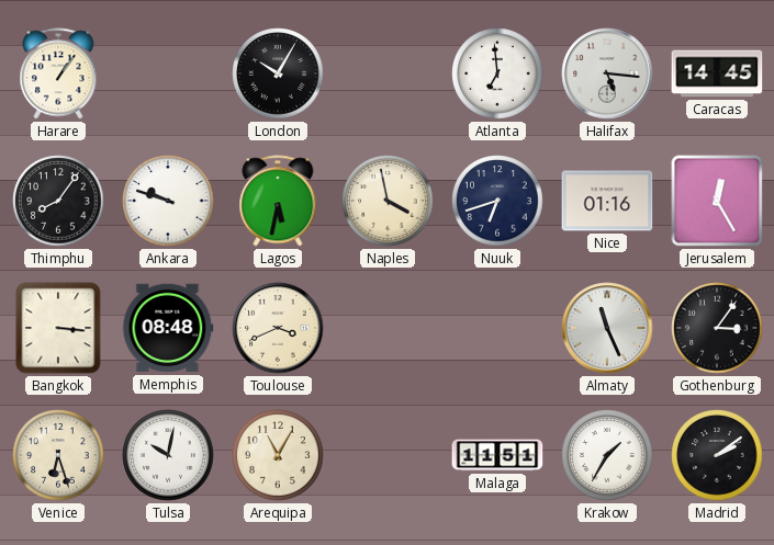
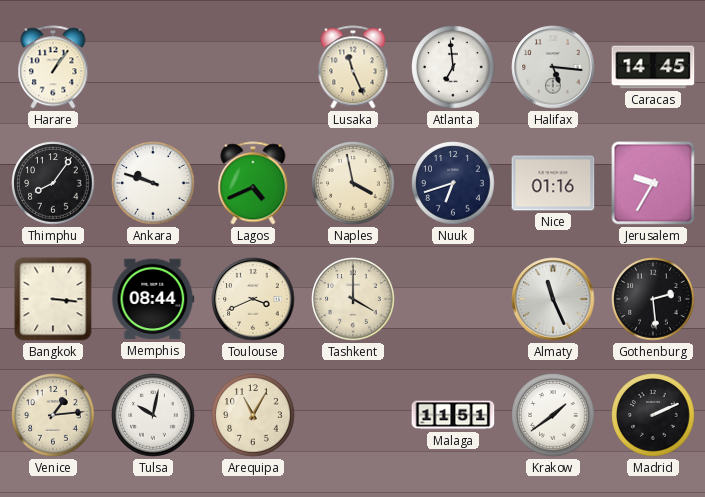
London: 10:05 -> none
Lusaka: none -> 11:26
Lagos: 5:32 -> 4:41
Jerusalem: 12:25 -> 9:35
Memphis: 08:48 -> 08:44
Tashkent: none -> 4:00
Gothenburg: 3:06 -> 2:29
Venice: 6:27 -> 1:14
Krakow: 1:35 -> 1:39
Madrid: 2:09 -> 2:11
